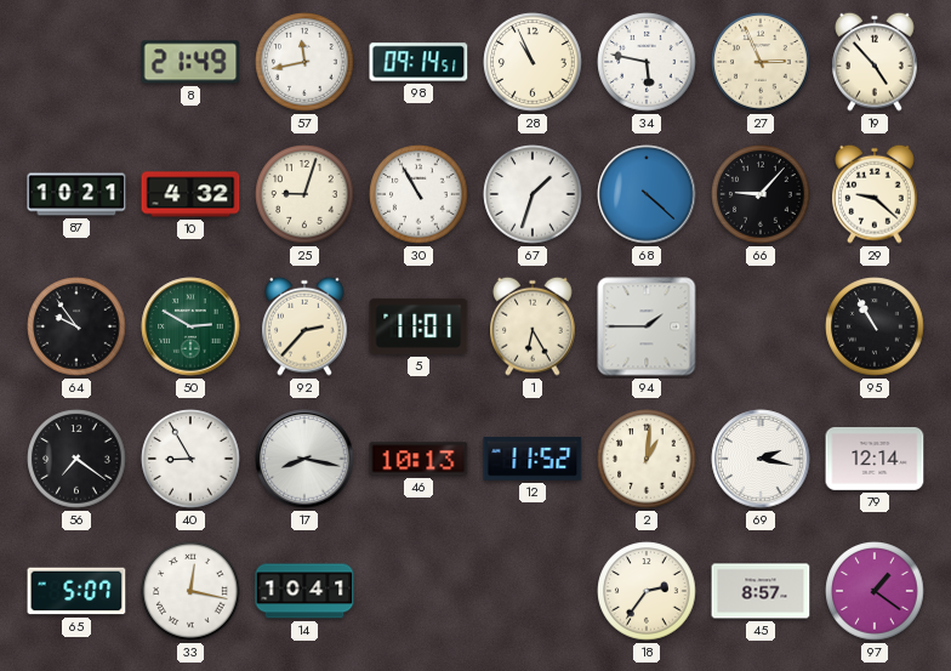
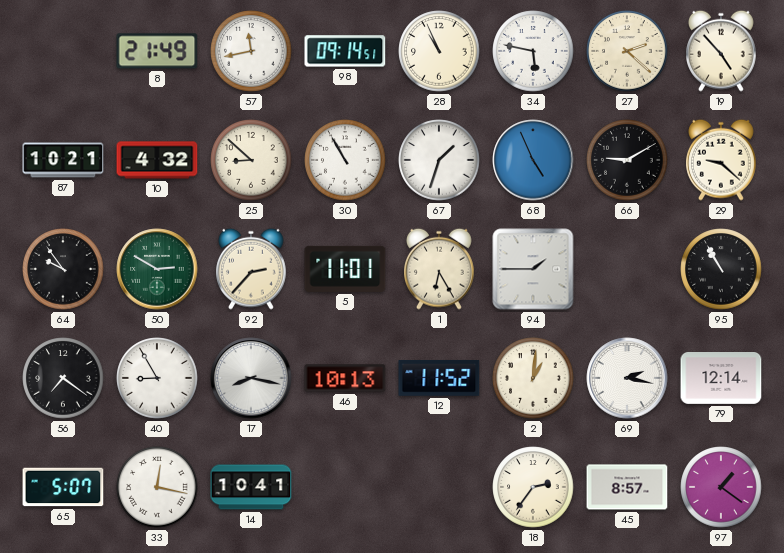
27: 2:56 -> 2:22
25: 9:03 -> 8:52
68: 4:22 -> 4:56
66: 9:07 -> 9:10
